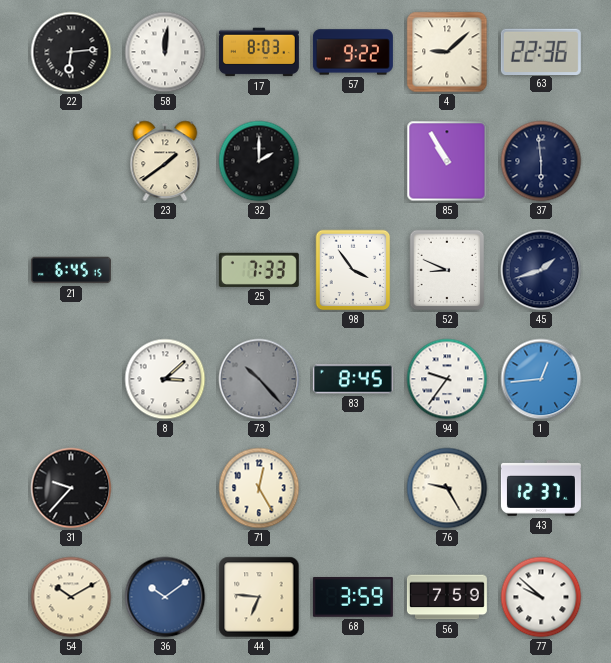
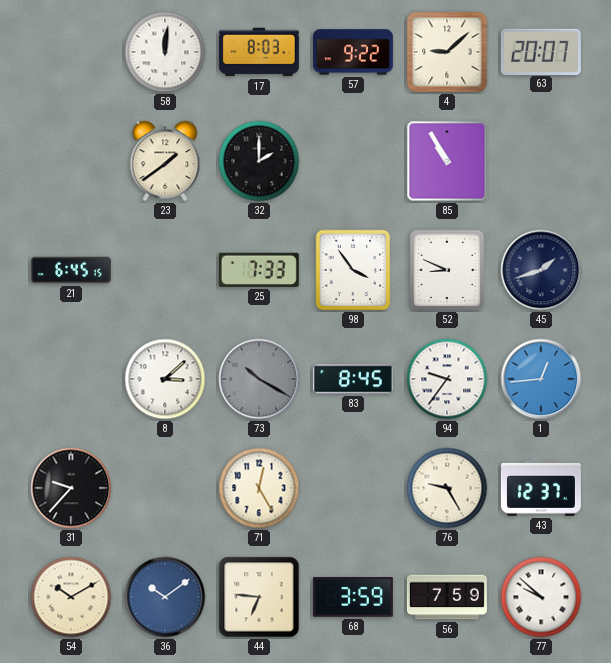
22: 6:14 -> none
63: 22:36 -> 20:07
37: 5:59 -> none
73: 10:23 -> 10:20
